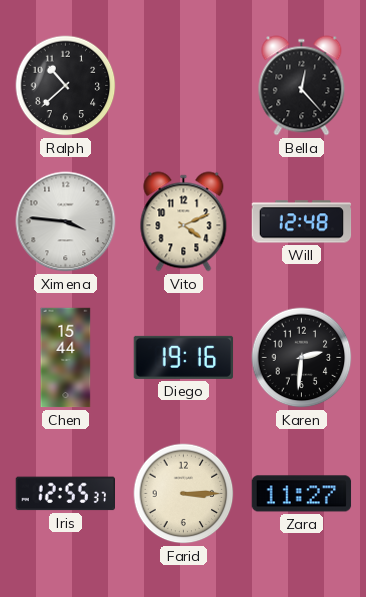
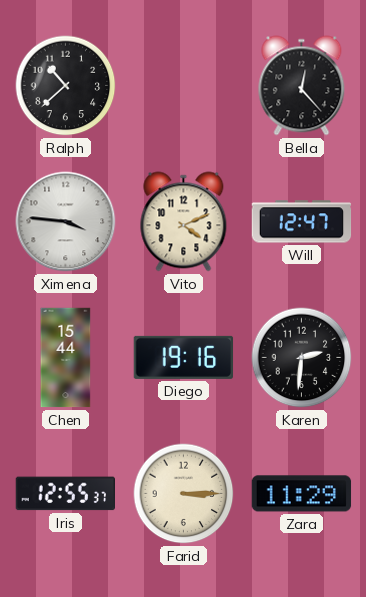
Will: 12:48 -> 12:47
Zara: 11:27 -> 11:29
